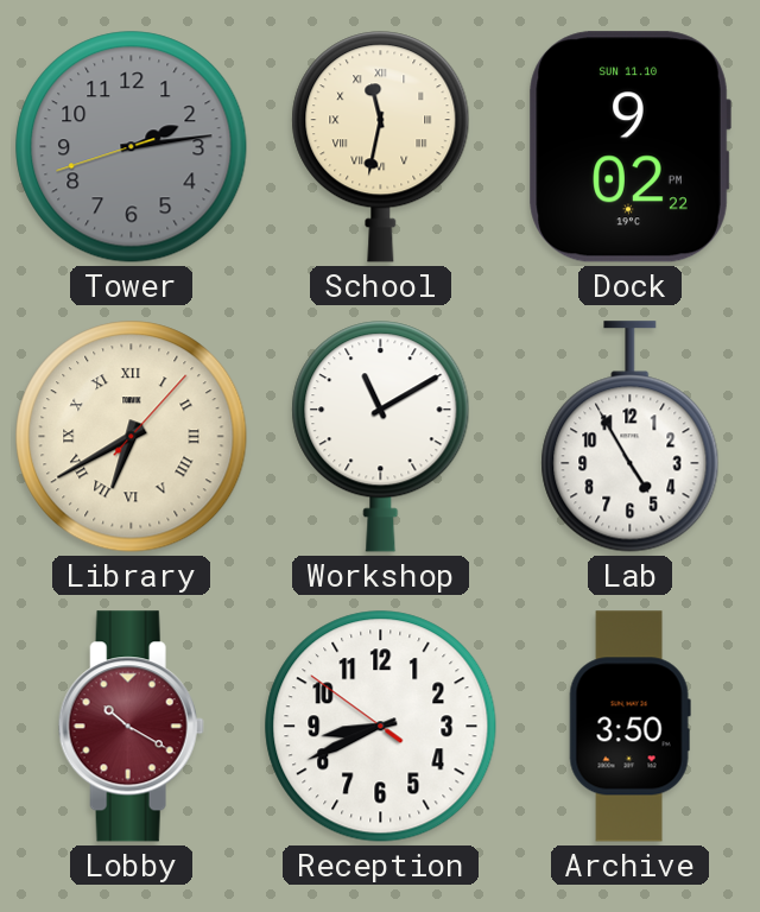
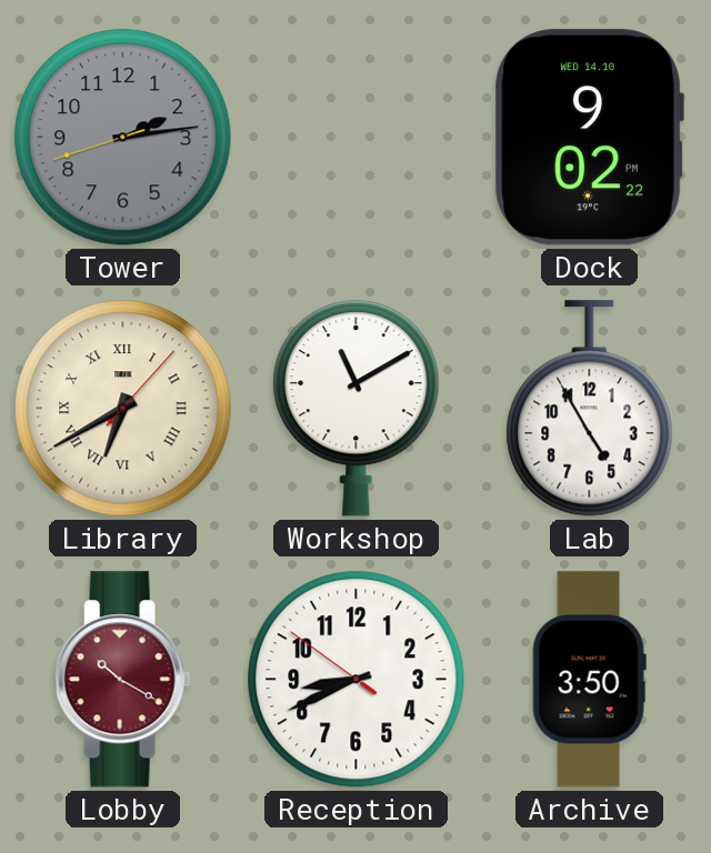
School: 11:32 -> none
Dock date: SUN 11.10 -> WED 14.10
